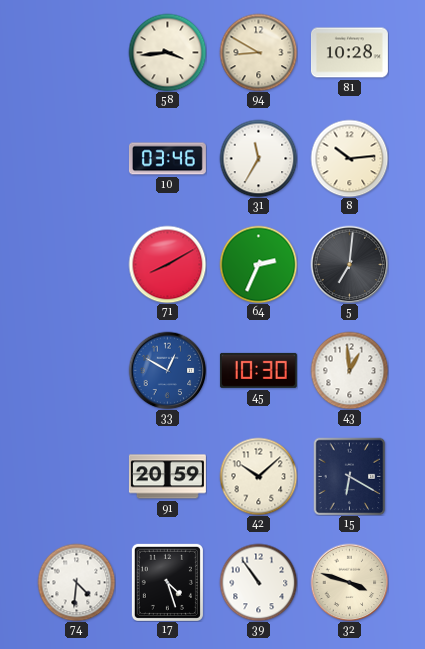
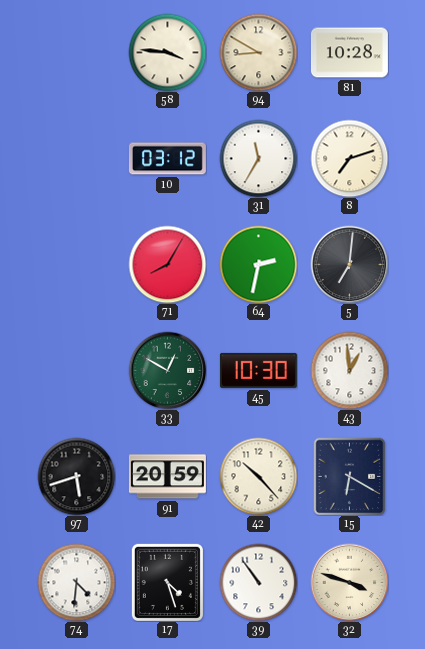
58: 3:44 -> 3:46
10: 03:46 -> 03:12
8: 10:14 -> 7:12
71: 8:10 -> 8:05
64: 2:34 -> 2:32
33 dial: blue -> green
97: none -> 5:42
42: 10:08 -> 10:23
